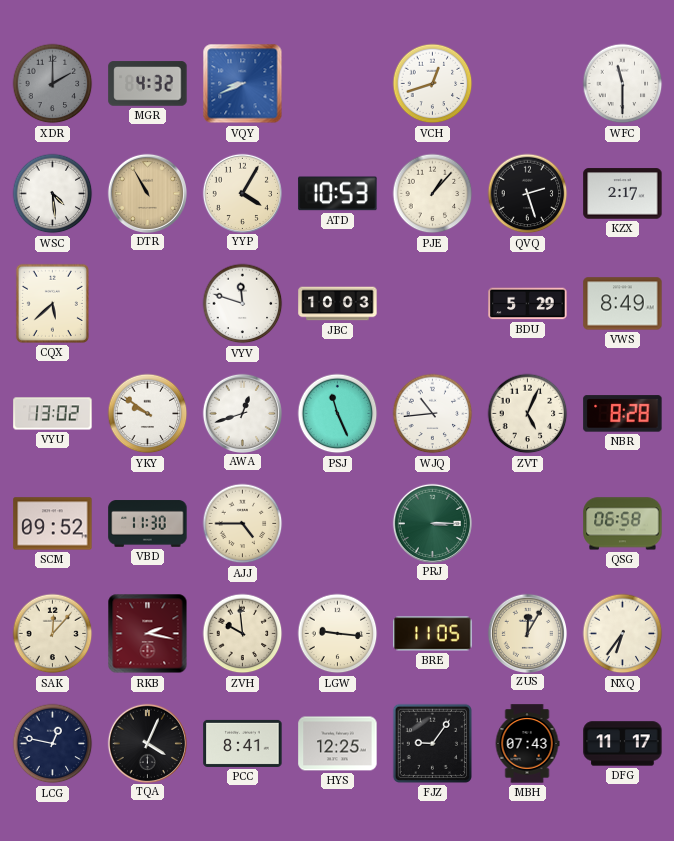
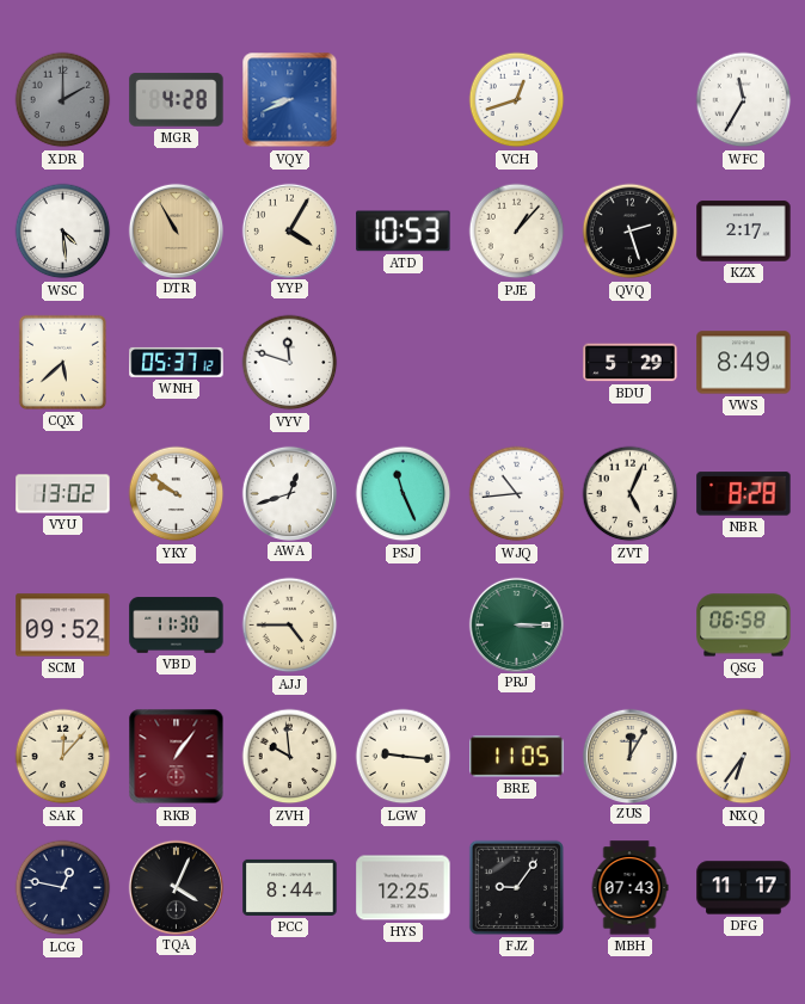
MGR: 4:32 -> 4:28
WFC: 11:30 -> 11:35
WNH: none -> 05:37
JBC: 10:03 -> none
RKB: 2:17 -> 1:06
PCC: 8:41 -> 8:44
